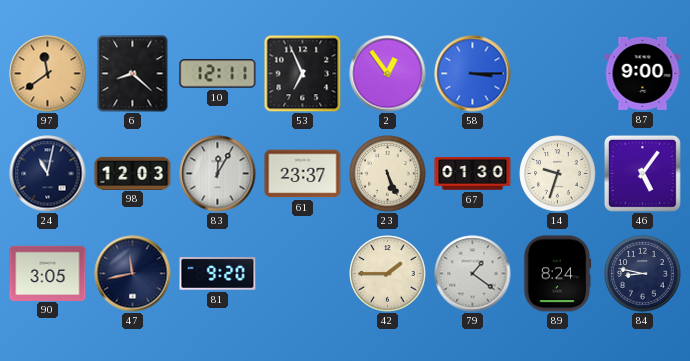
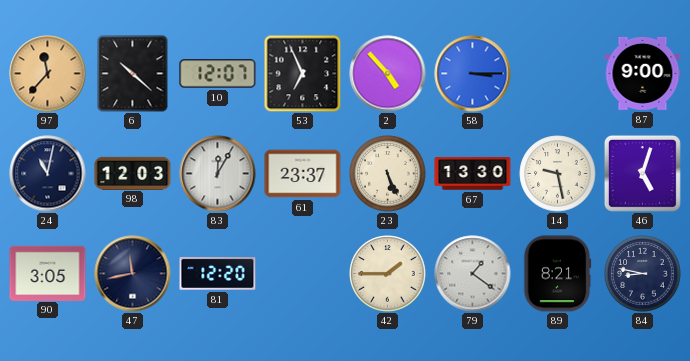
97: 11:39 -> 11:37
6: 8:22 -> 10:22
10: 12:11 -> 12:07
2: 12:54 -> 4:53
67: 01:30 -> 13:30
14: 9:33 -> 9:28
46: 5:06 -> 5:03
81: 9:20 -> 12:20
89: 8:24 -> 8:21
